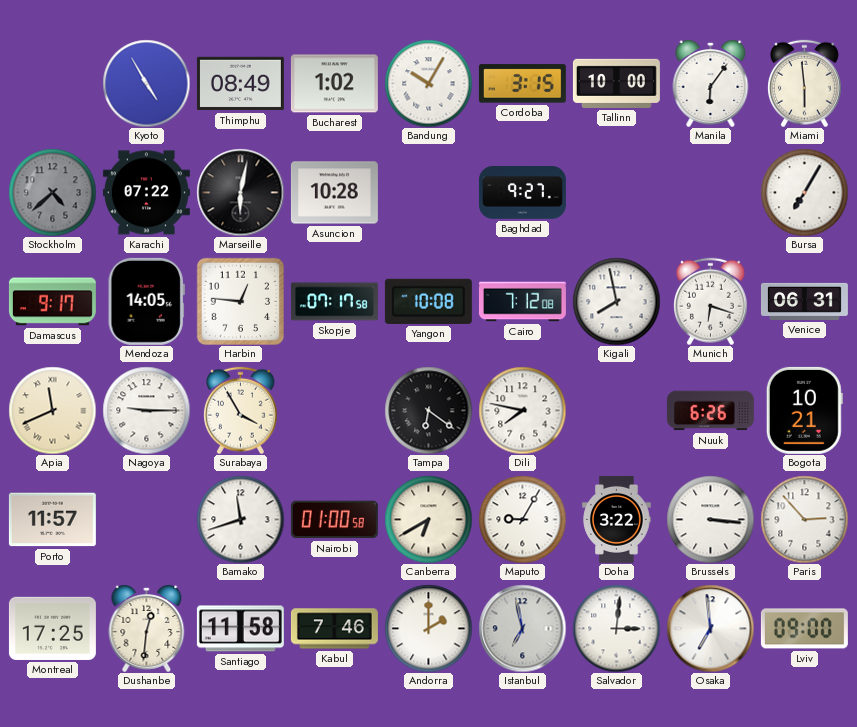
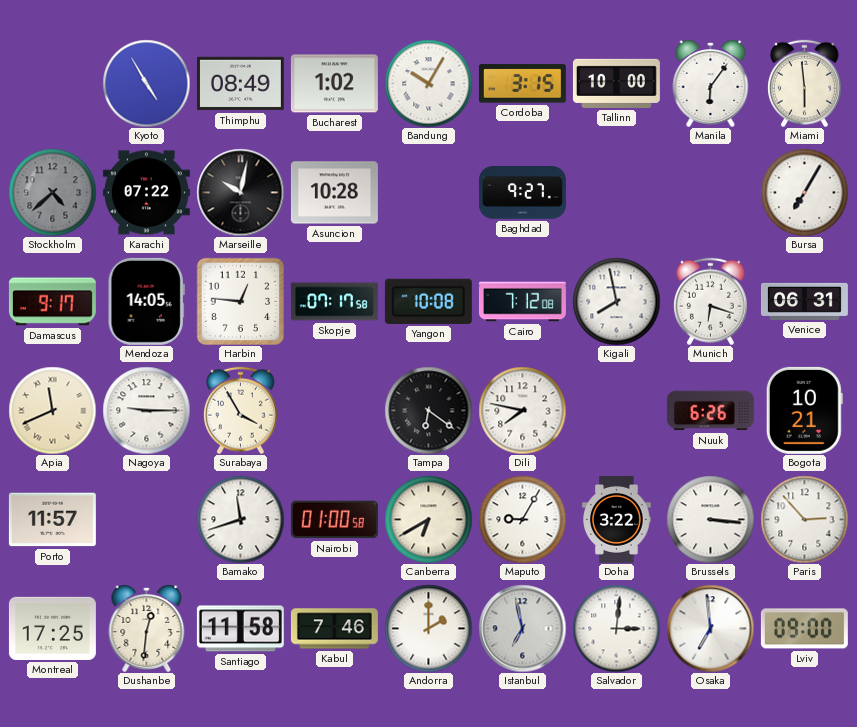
Marseille: 6:02 -> 10:02
